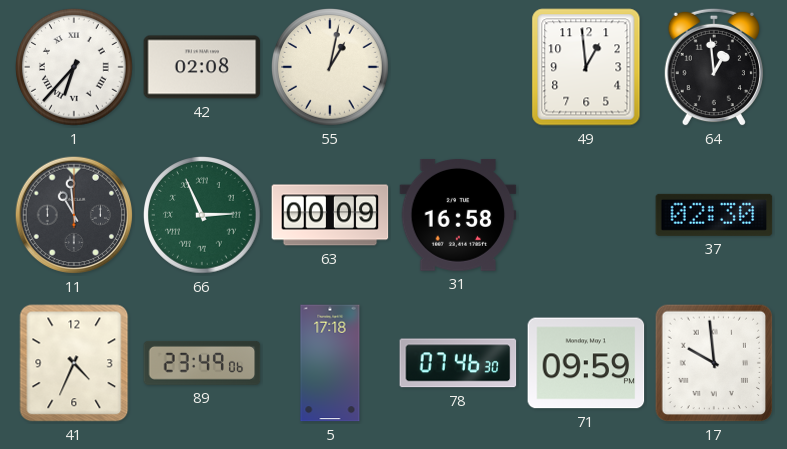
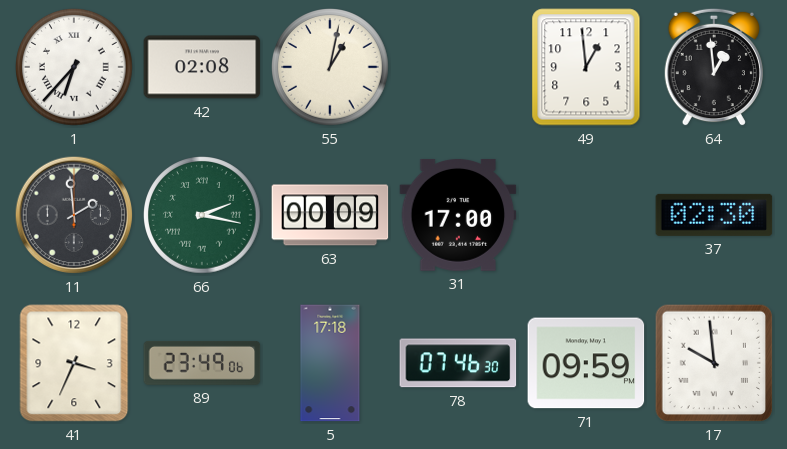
11: 10:59 -> 1:59
66: 2:56 -> 2:17
31: 16:58 -> 17:00
41: 4:34 -> 3:34
